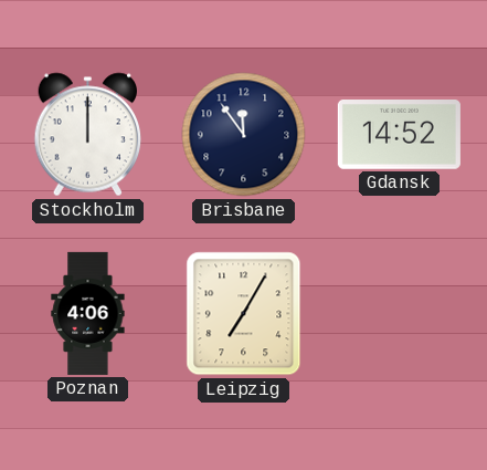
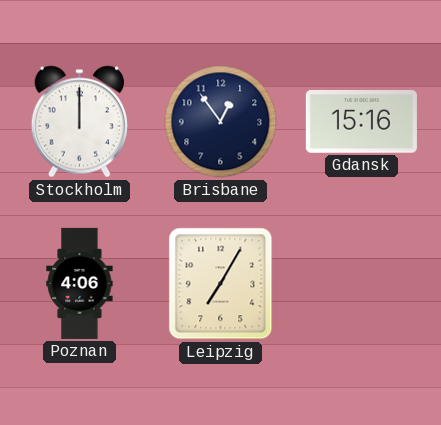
Brisbane: 11:54 -> 12:54
Gdansk: 14:52 -> 15:16
